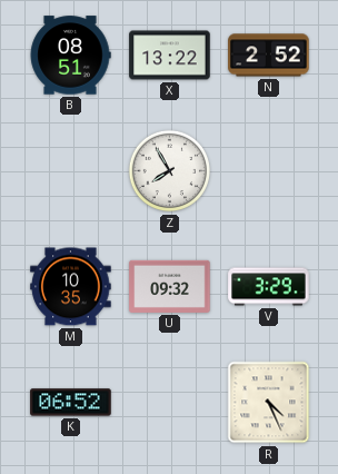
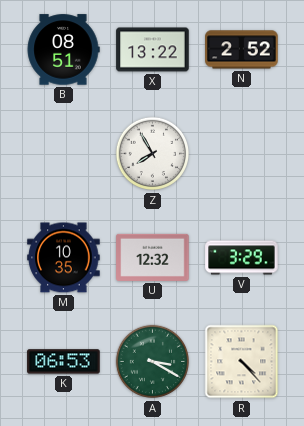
U: 09:32 -> 12:32
K: 06:52 -> 06:53
A: none -> 3:20
R: 4:26 -> 4:23
